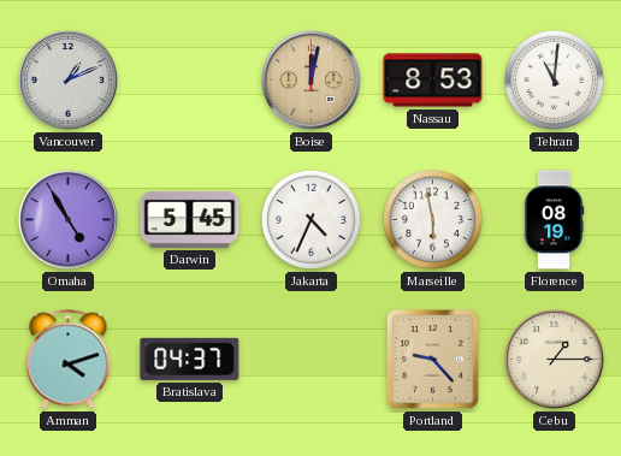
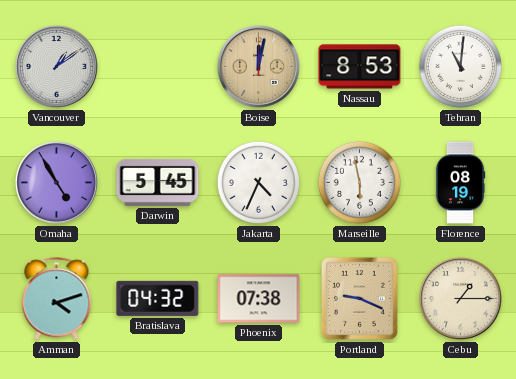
Vancouver: 1:11 -> 1:09
Bratislava: 04:37 -> 04:32
Phoenix: none -> 07:38
Portland: 9:23 -> 9:19
